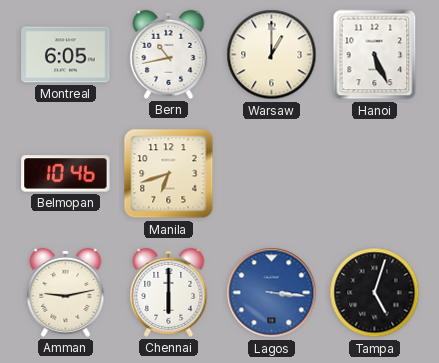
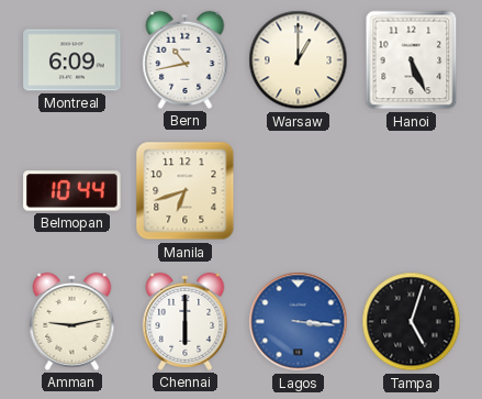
Montreal: 6:05 -> 6:09
Belmopan: 10:46 -> 10:44
